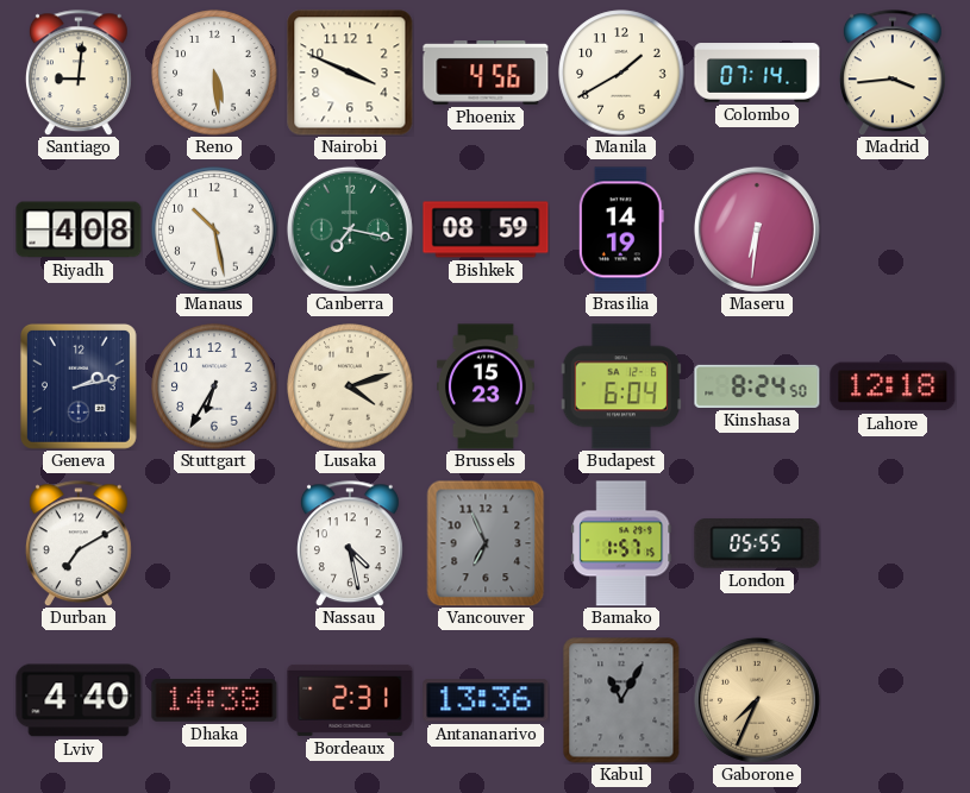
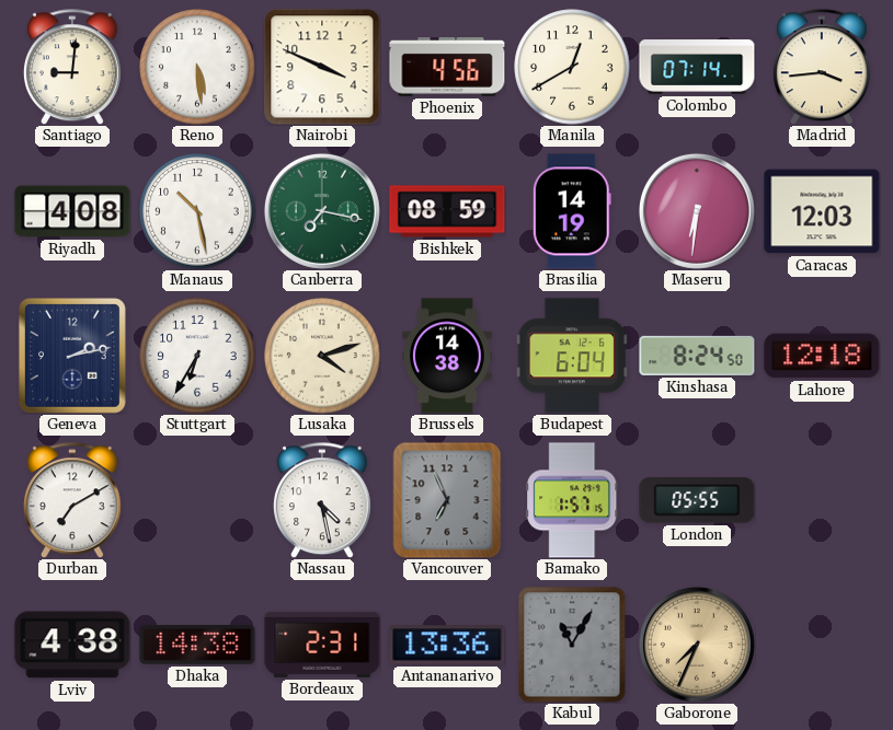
Manila: 1:40 -> 12:40
Caracas: none -> 12:03
Brussels: 15:23 -> 14:38
Lviv: 4:40 -> 4:38
